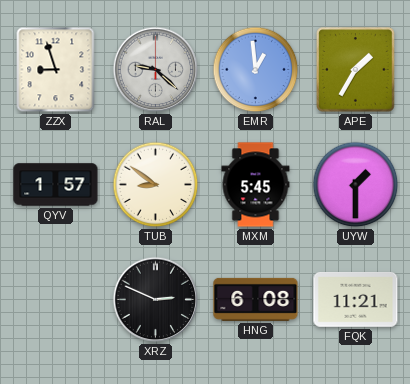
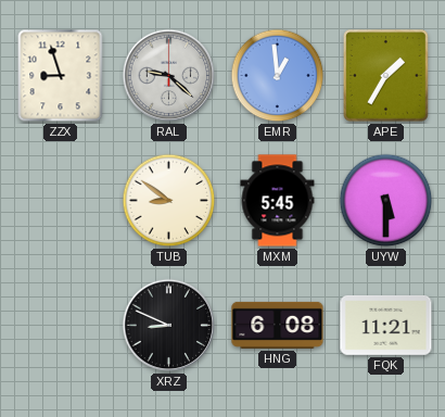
QYV: 1:57 -> none
UYW: 1:30 -> 5:30
XRZ: 2:49 -> 8:49
